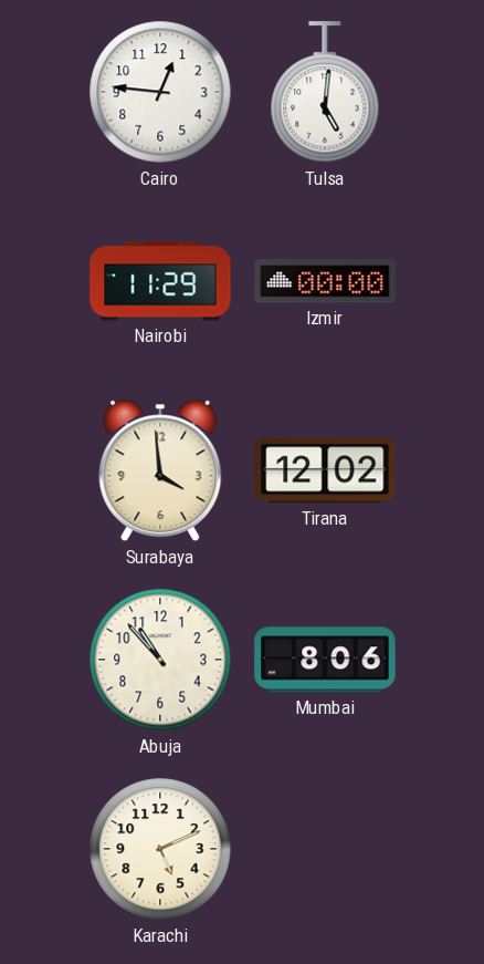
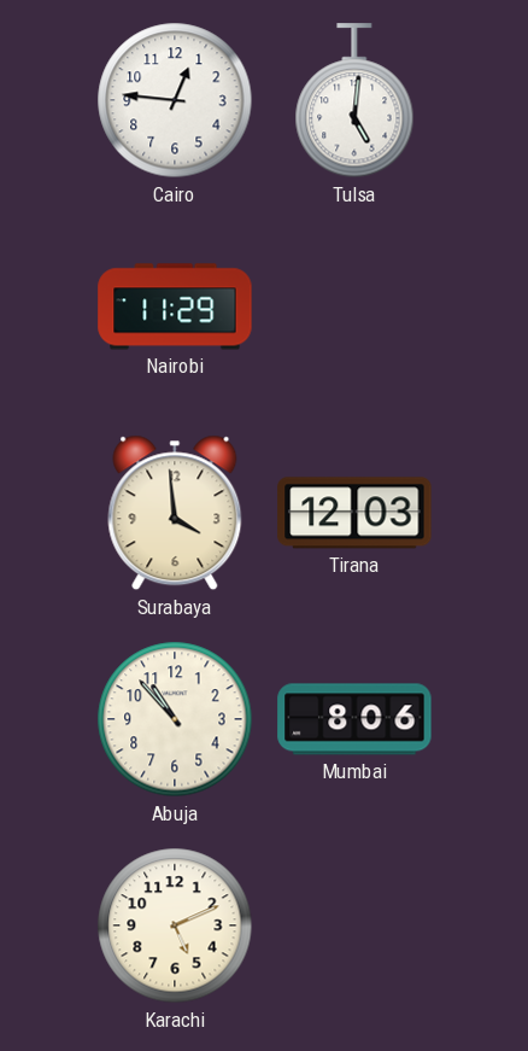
Izmir: 00:00 -> none
Tirana: 12:02 -> 12:03
